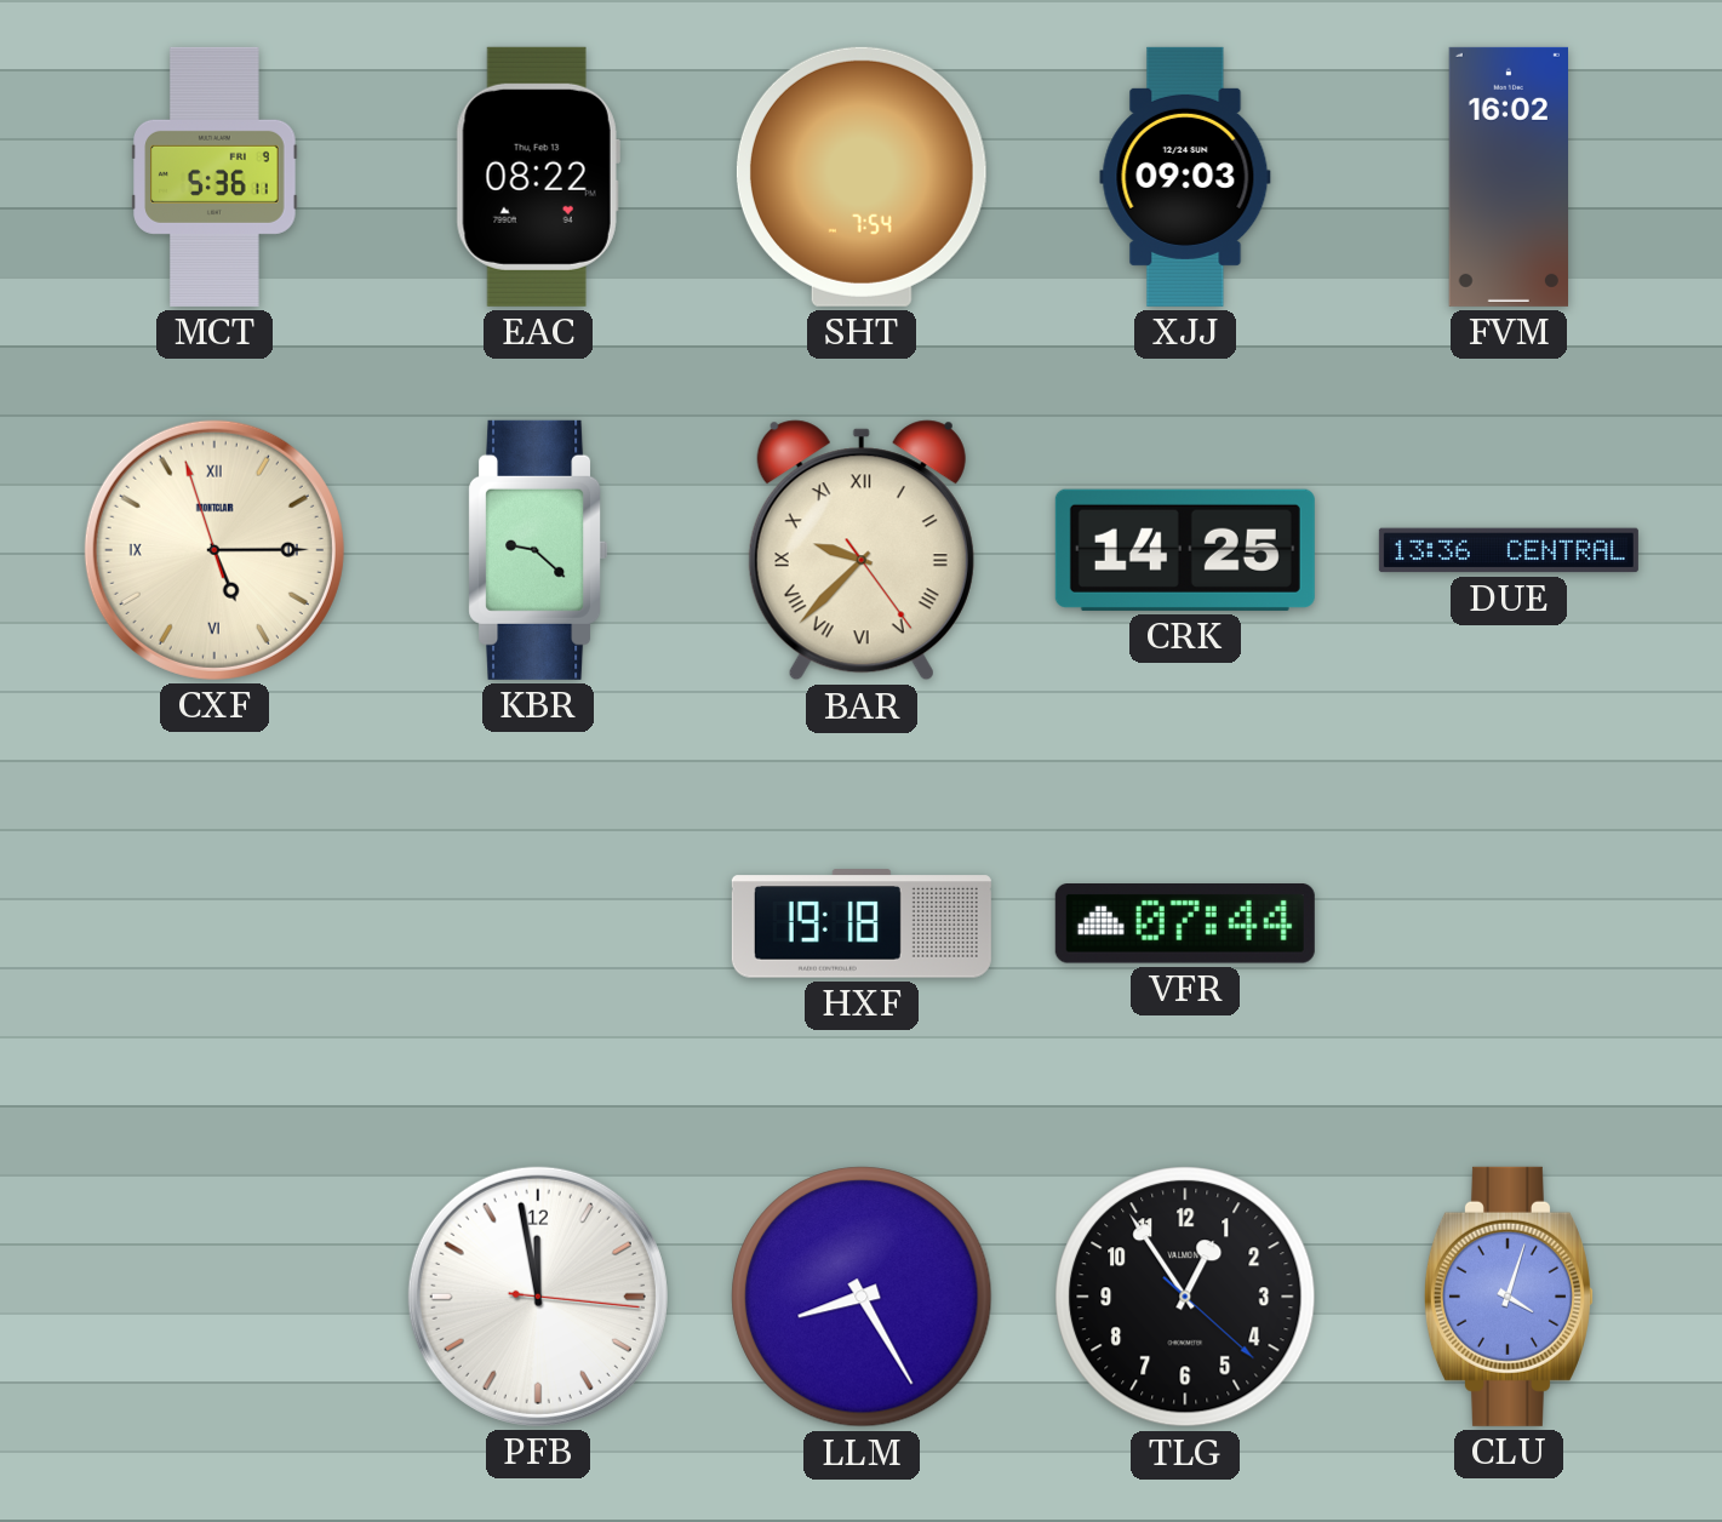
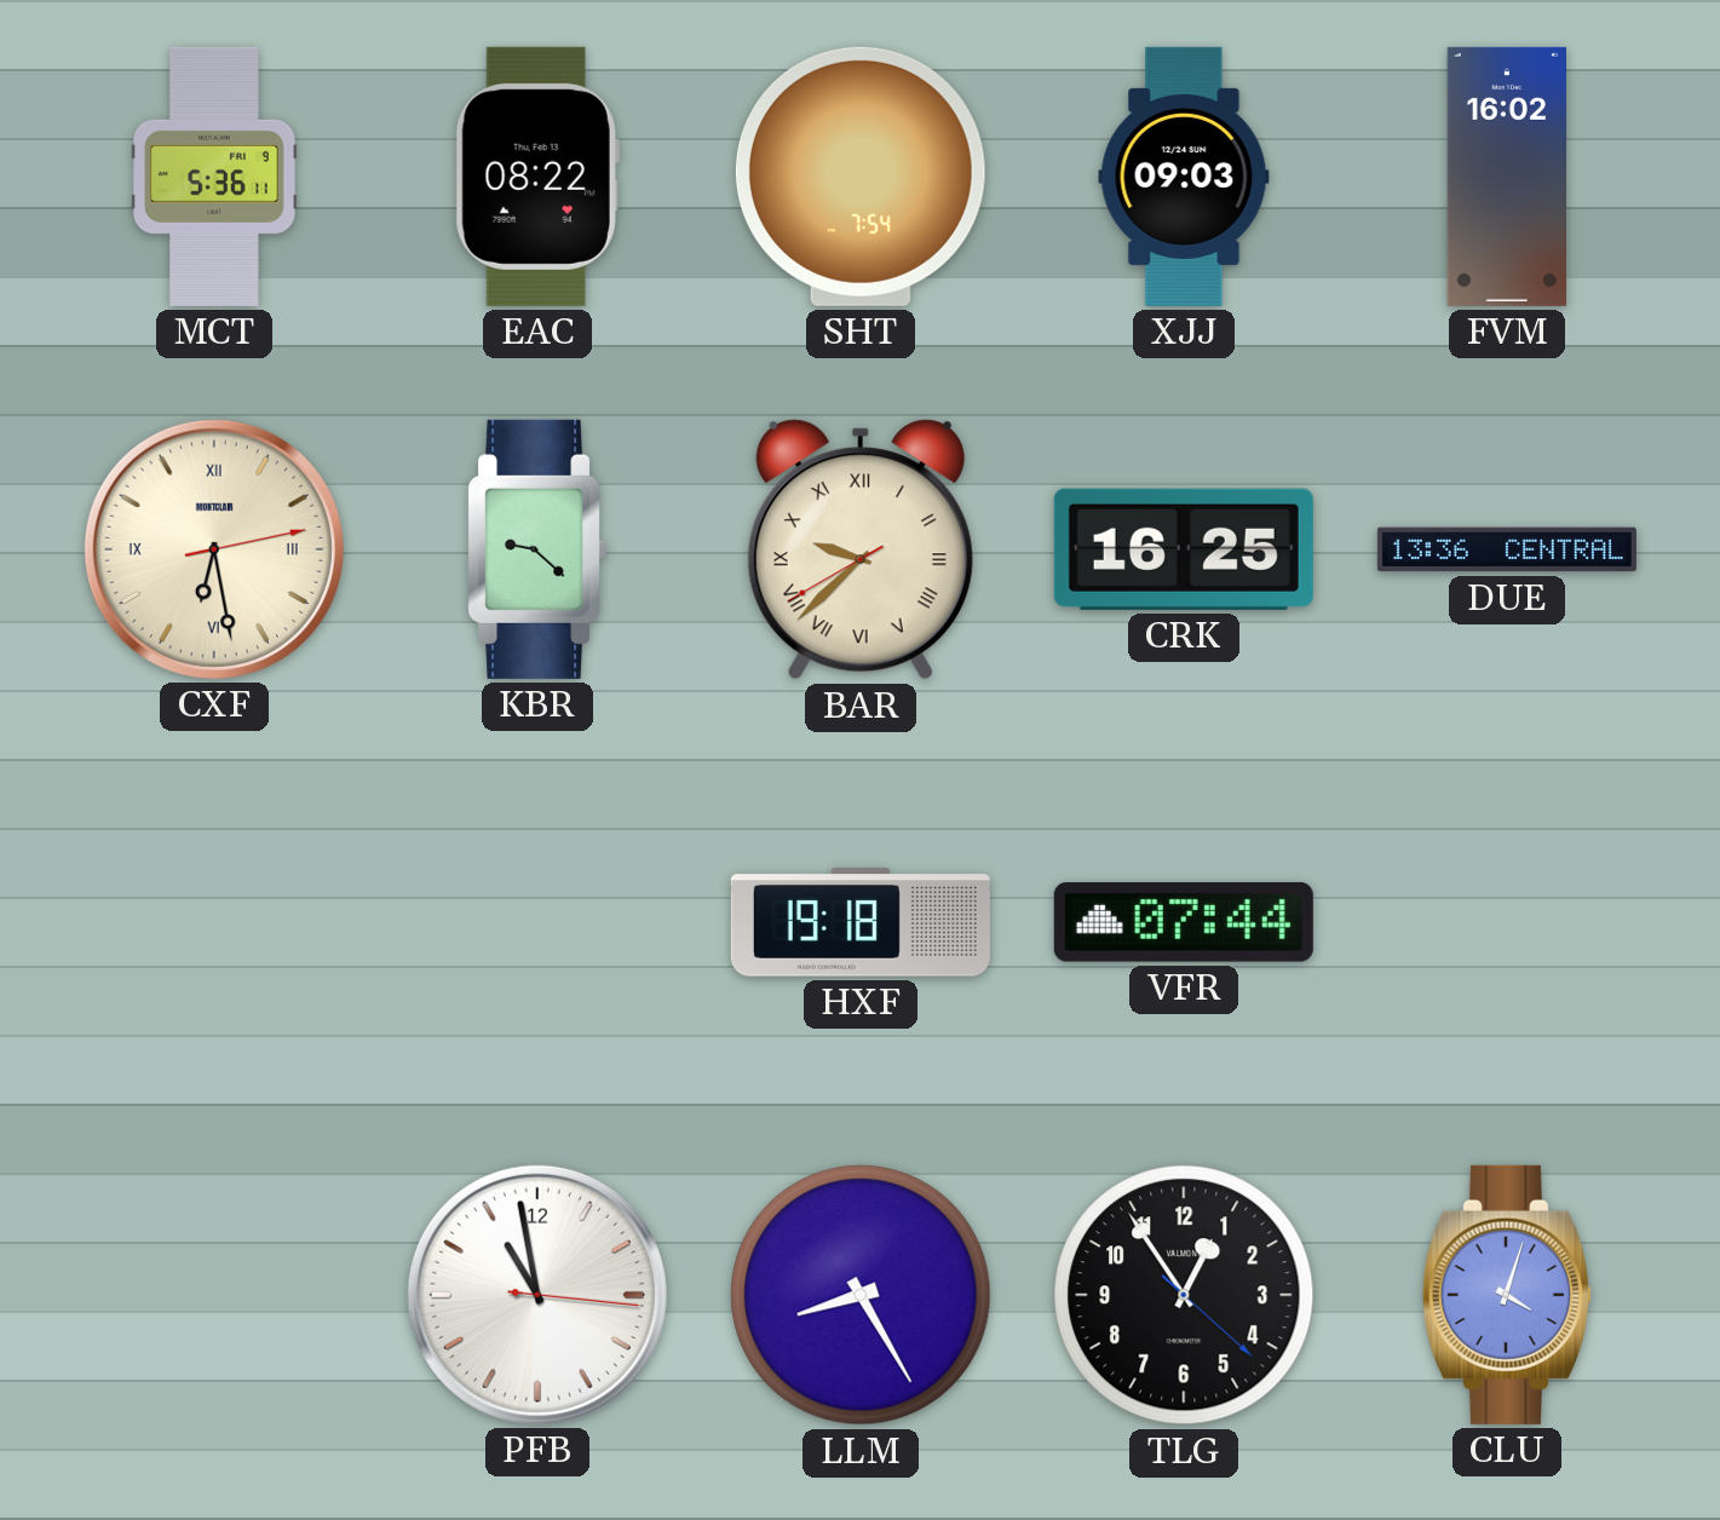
CXF: 5:14 -> 6:28
BAR: 9:37:24 -> 9:37:40
CRK: 14:25 -> 16:25
PFB: 11:58 -> 10:58
